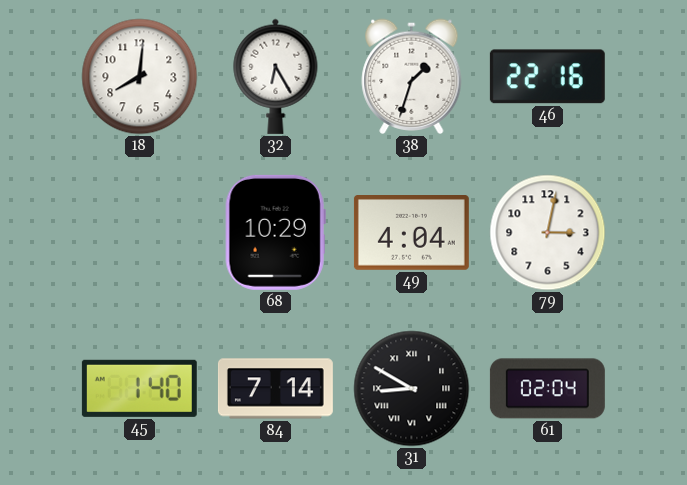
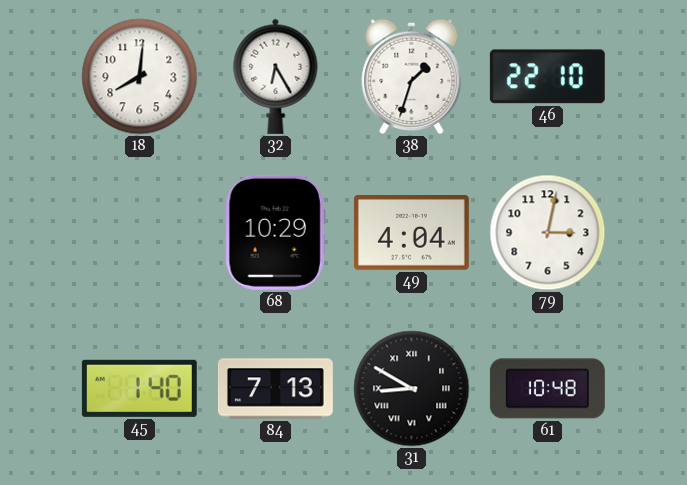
46: 22:16 -> 22:10
84: 7:14 -> 7:13
61: 02:04 -> 10:48
